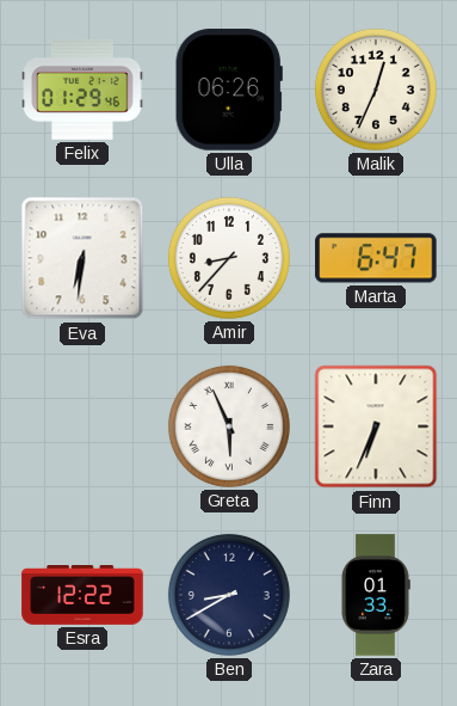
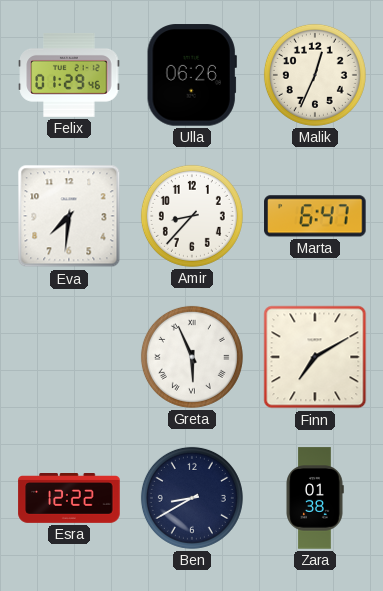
Eva: 6:31 -> 7:31
Finn: 6:34 -> 7:10
Zara: 01:33 -> 01:38
